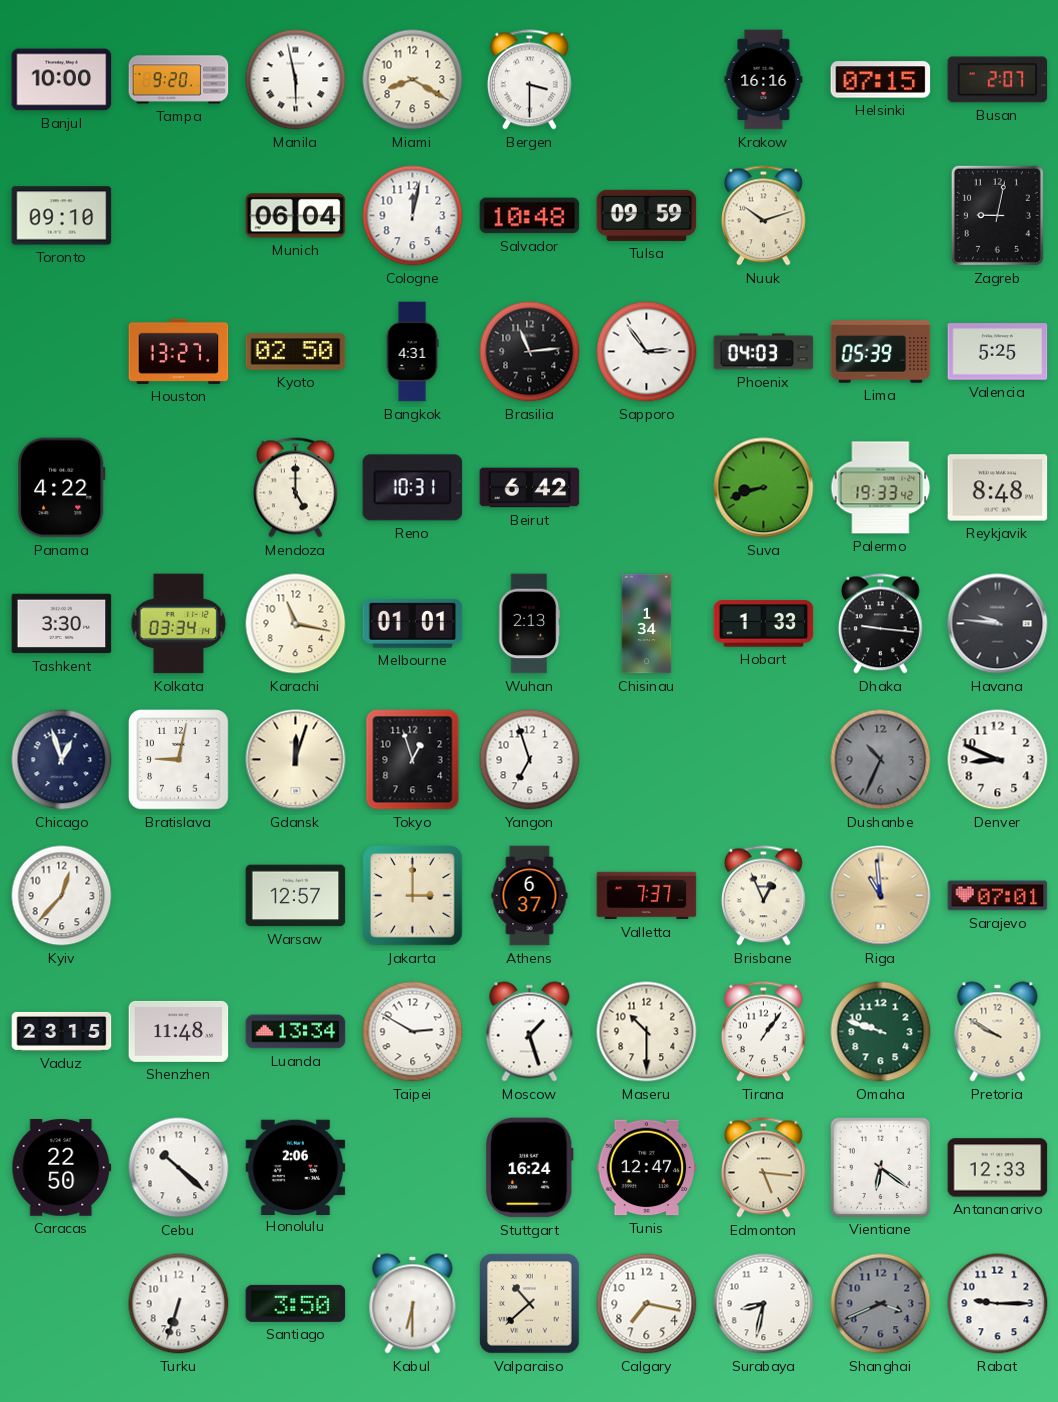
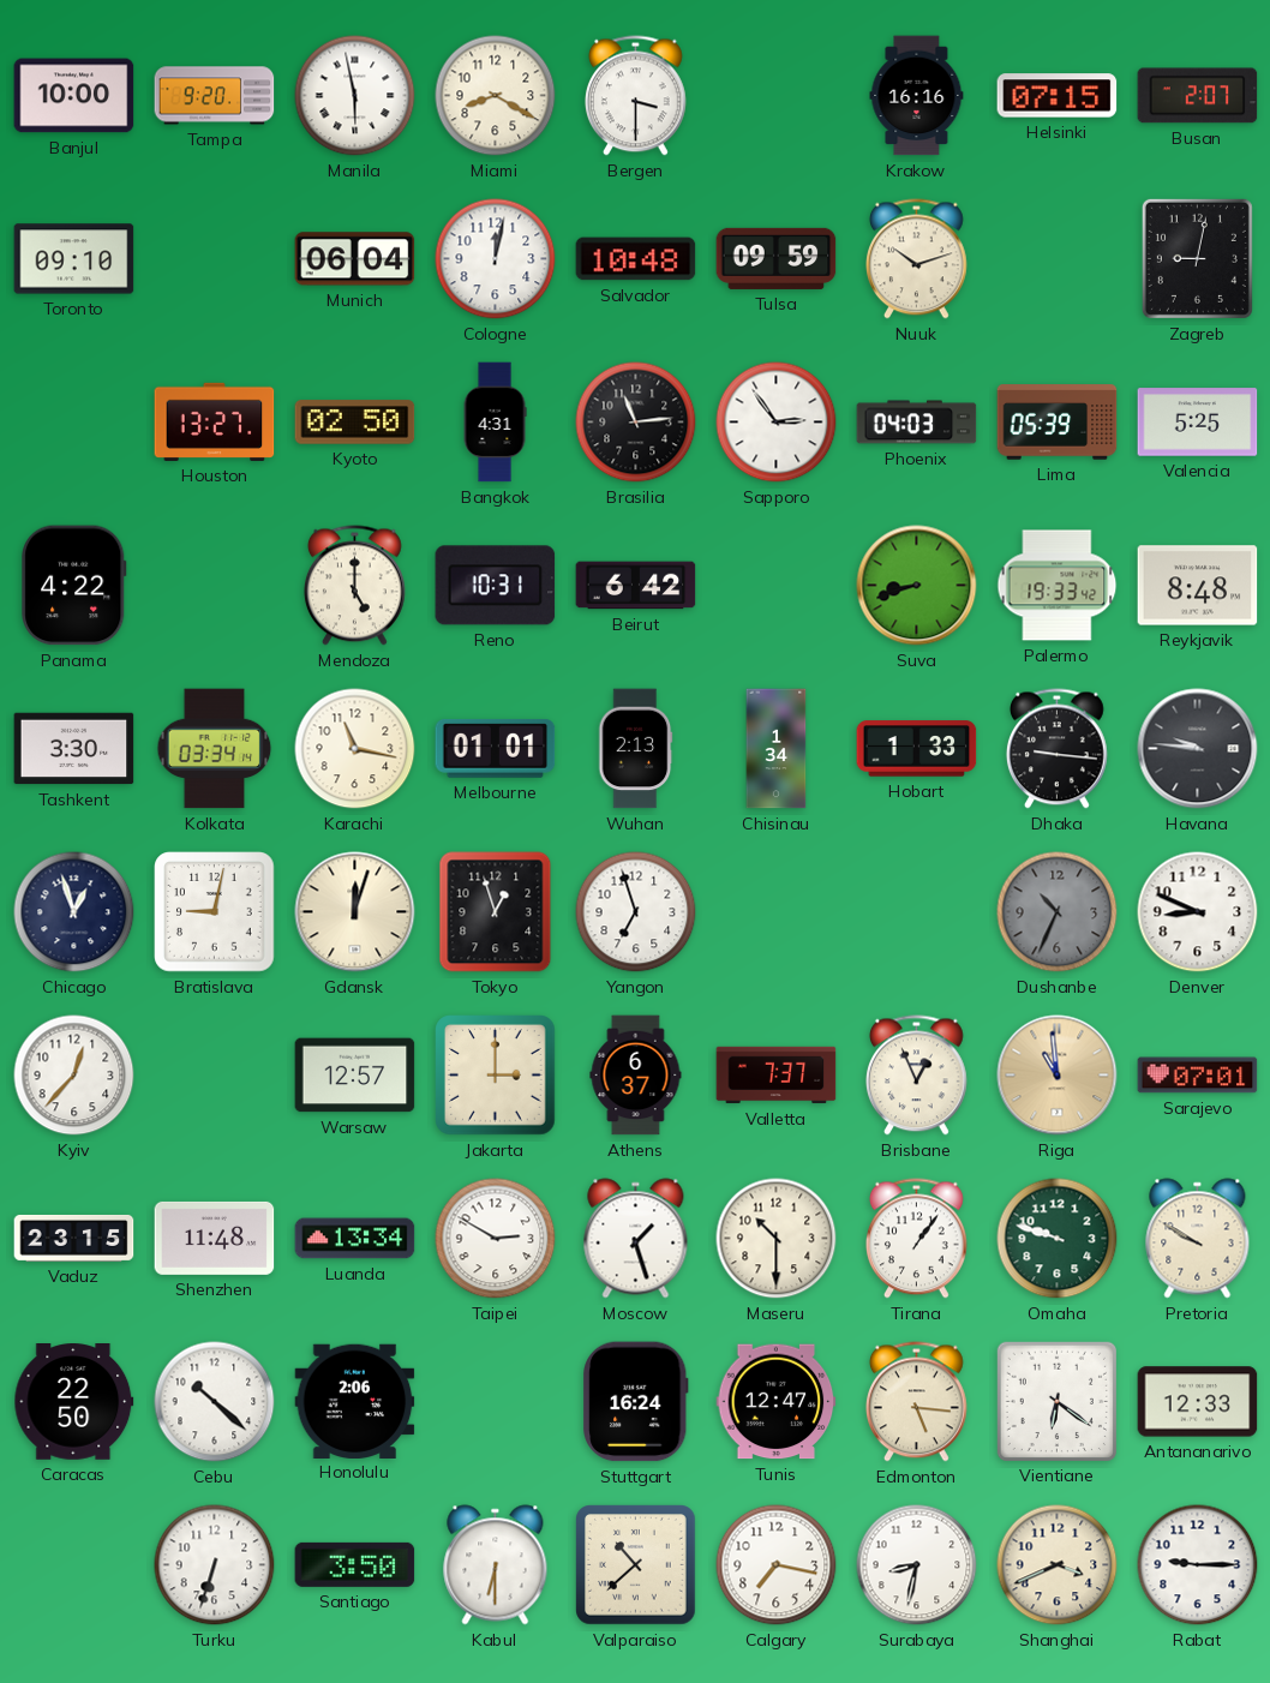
Shanghai dial: grey -> cream
